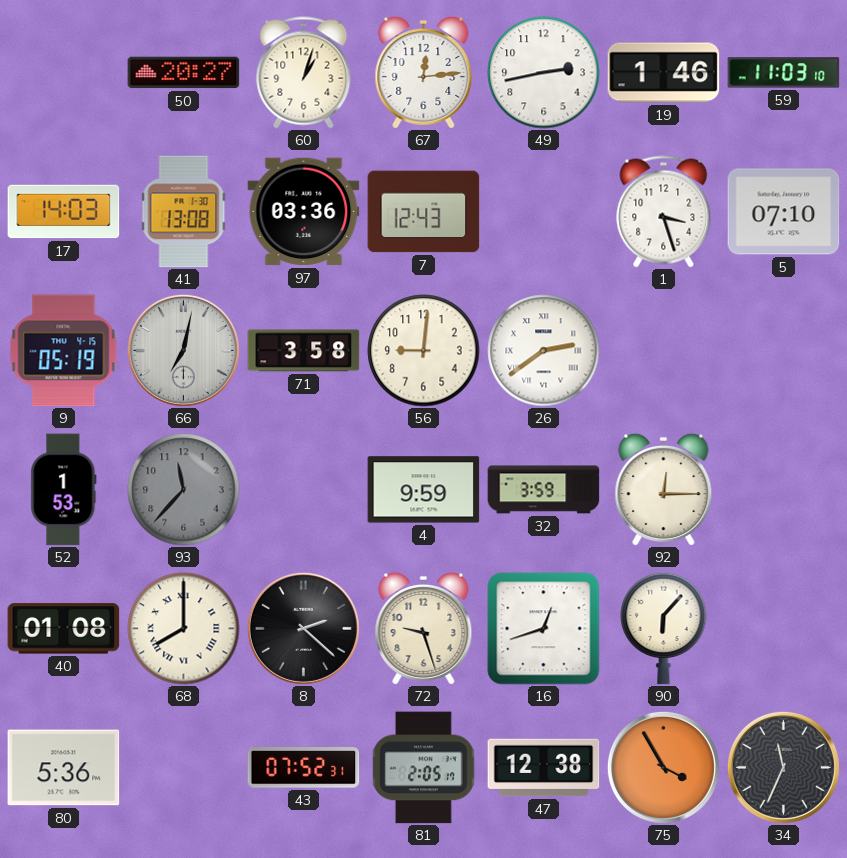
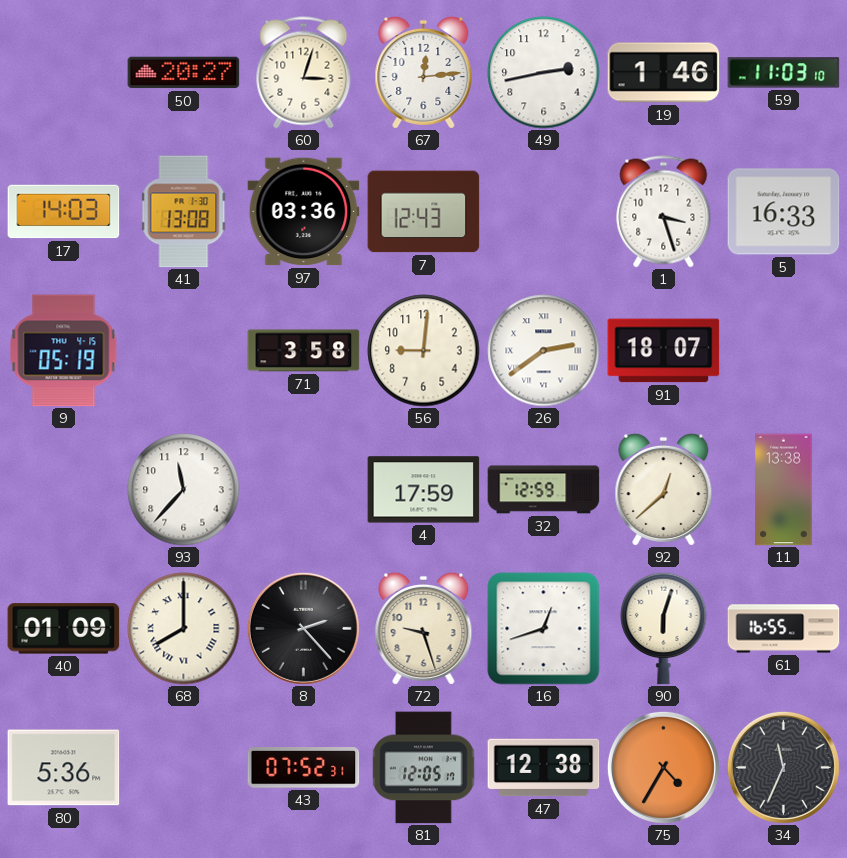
60: 1:03 -> 3:03
5: 07:10 -> 16:33
66: 7:02 -> none
91: none -> 18:07
52: 1:53 -> none
93 dial: grey -> white
4: 9:59 -> 17:59
32: 3:59 -> 12:59
92: 12:15 -> 12:38
11: none -> 13:38
40: 01:08 -> 01:09
8: 2:22 -> 2:23
90: 6:07 -> 6:03
61: none -> 16:55
81: 2:05 -> 12:05
75: 3:55 -> 4:35
